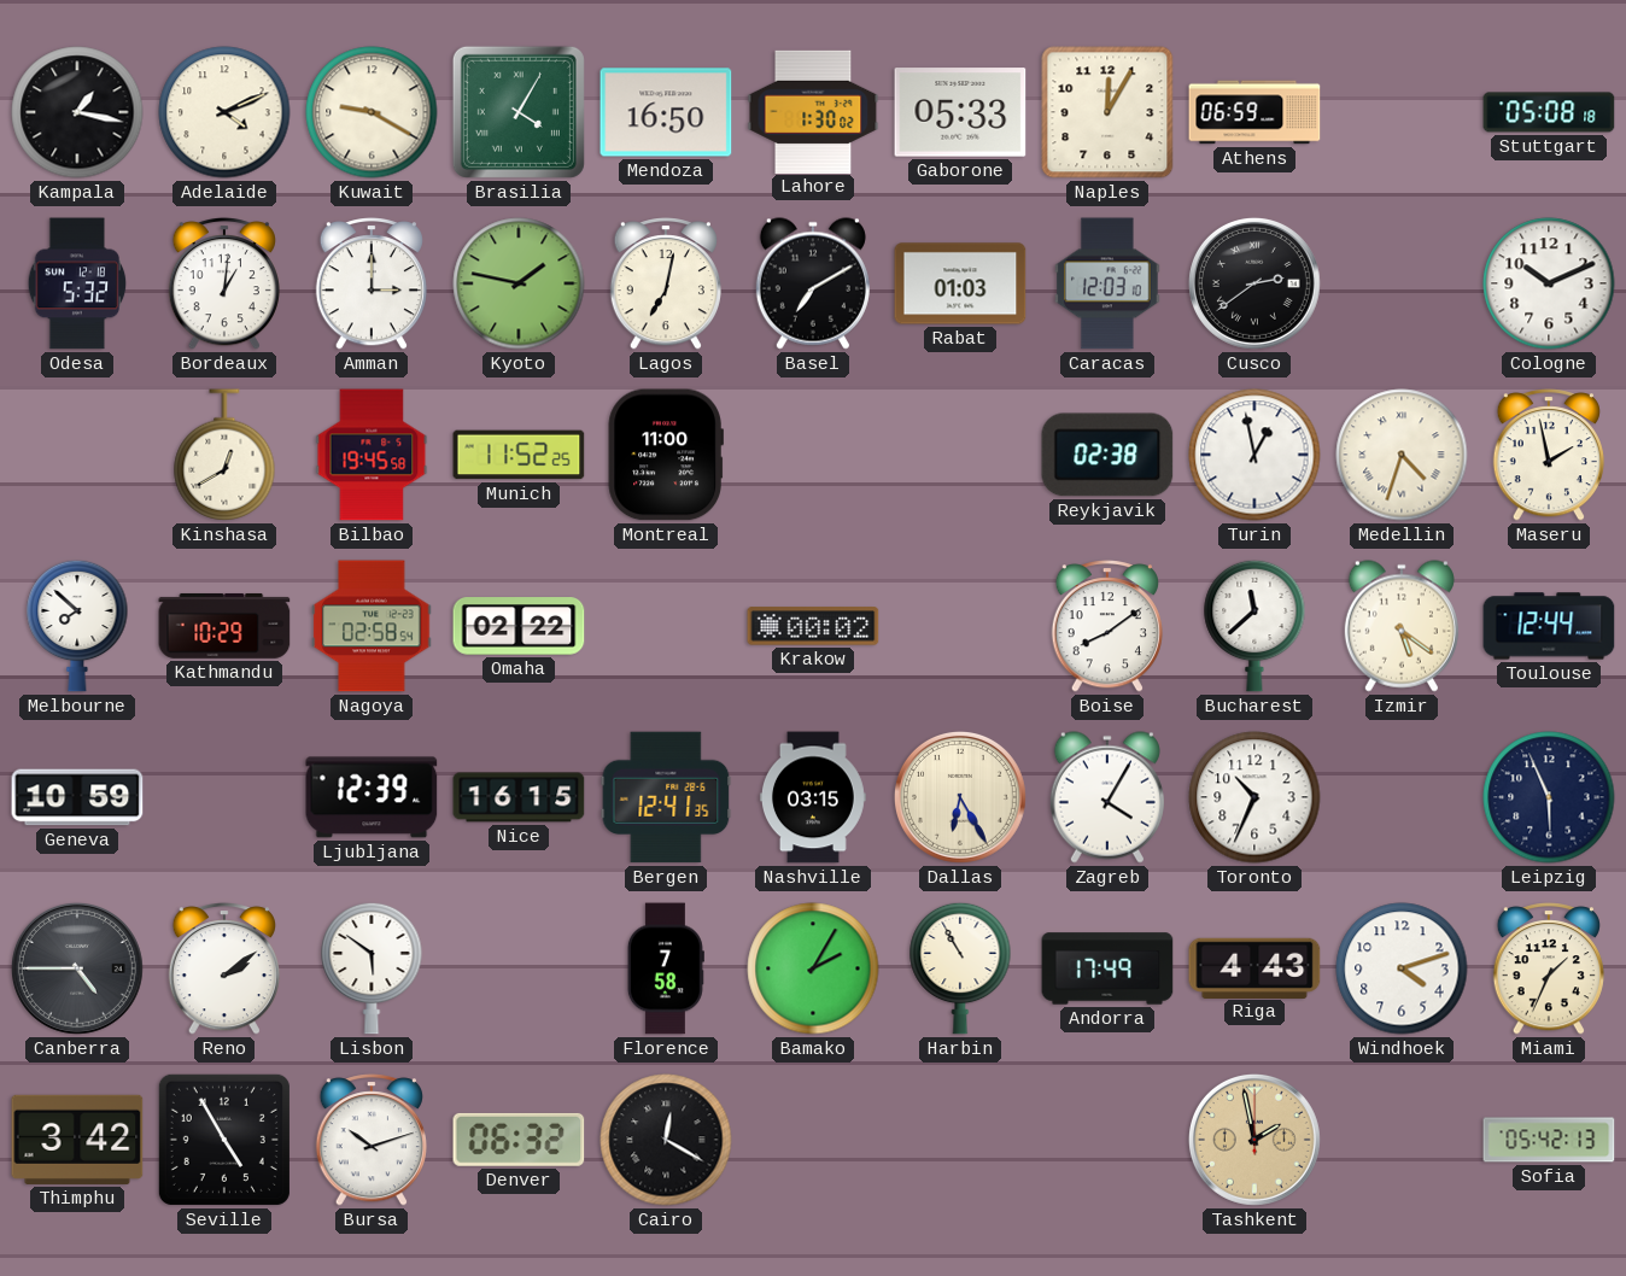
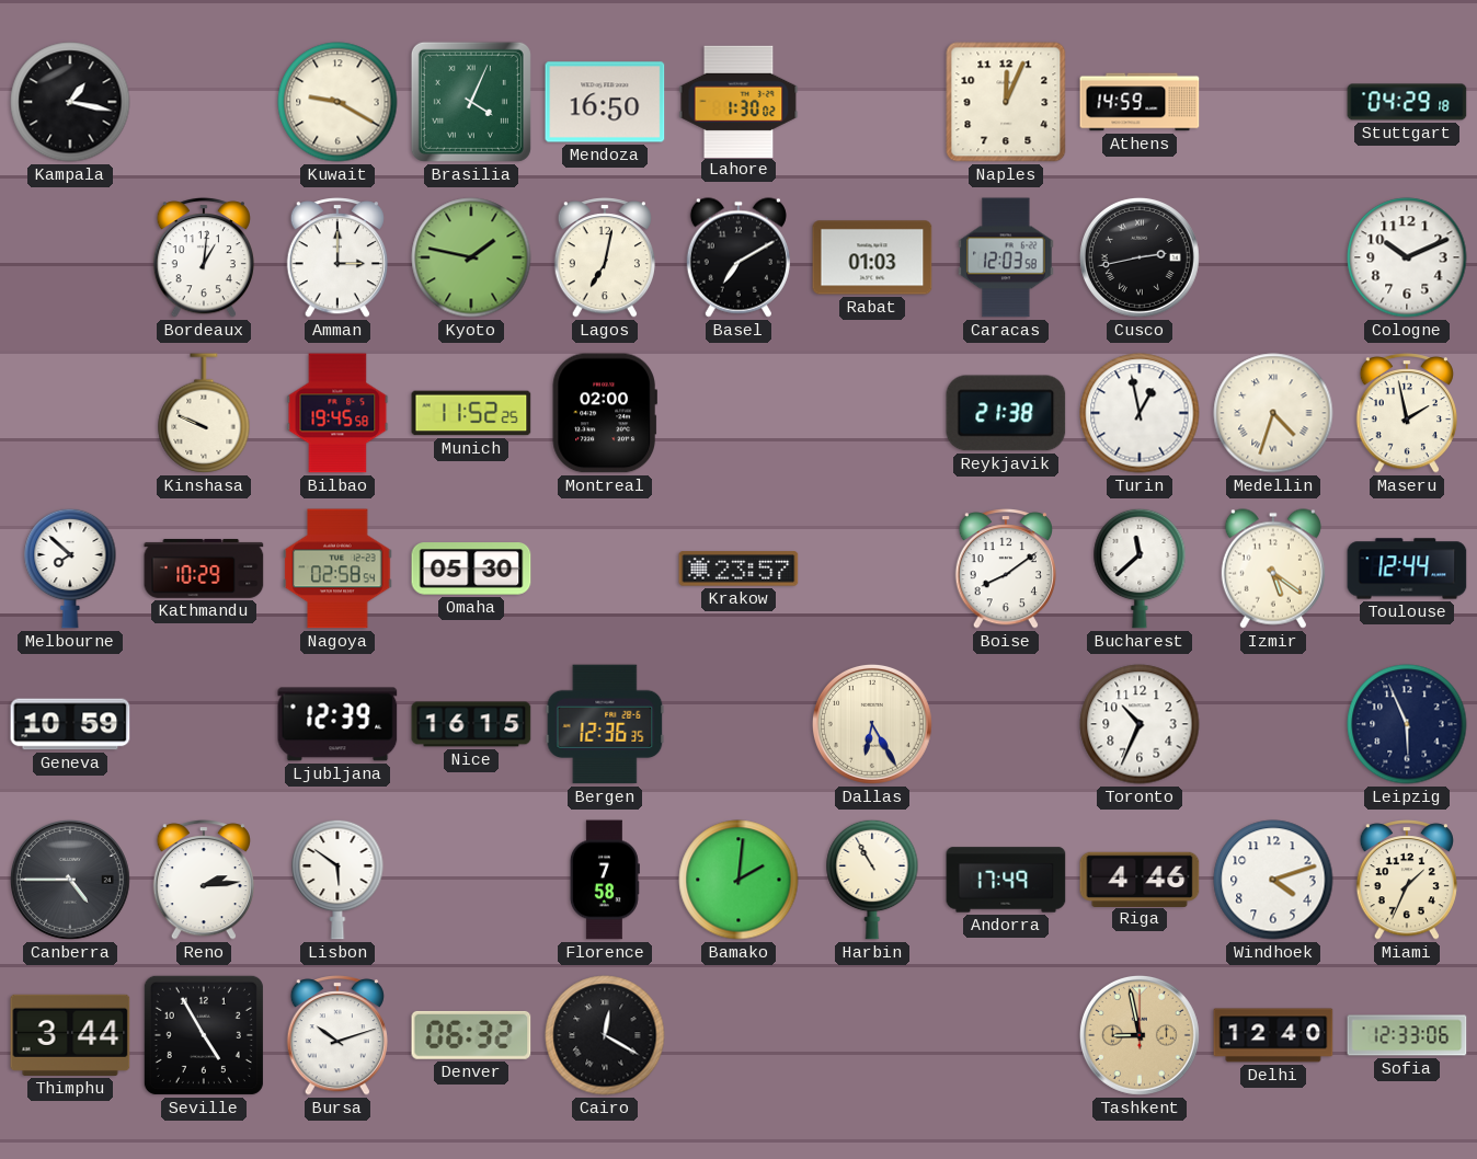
Adelaide: 4:11 -> none
Brasilia: 4:05 -> 4:04
Gaborone: 05:33 -> none
Naples: 12:05 -> 12:04
Athens: 06:59 -> 14:59
Stuttgart: 05:08 -> 04:29
Odesa: 5:32 -> none
Caracas: 12:03:10 -> 12:03:58
Cusco: 2:39 -> 2:43
Kinshasa: 12:40 -> 9:49
Montreal: 11:00 -> 02:00
Reykjavik: 02:38 -> 21:38
Omaha: 02:22 -> 05:30
Krakow: 00:02 -> 23:57
Bergen: 12:41 -> 12:36
Nashville: 03:15 -> none
Zagreb: 4:05 -> none
Reno: 2:09 -> 2:14
Bamako: 2:05 -> 2:01
Riga: 4:43 -> 4:46
Thimphu: 3:42 -> 3:44
Tashkent: 1:58 -> 8:58
Delhi: none -> 12:40
Sofia: 05:42 -> 12:33
